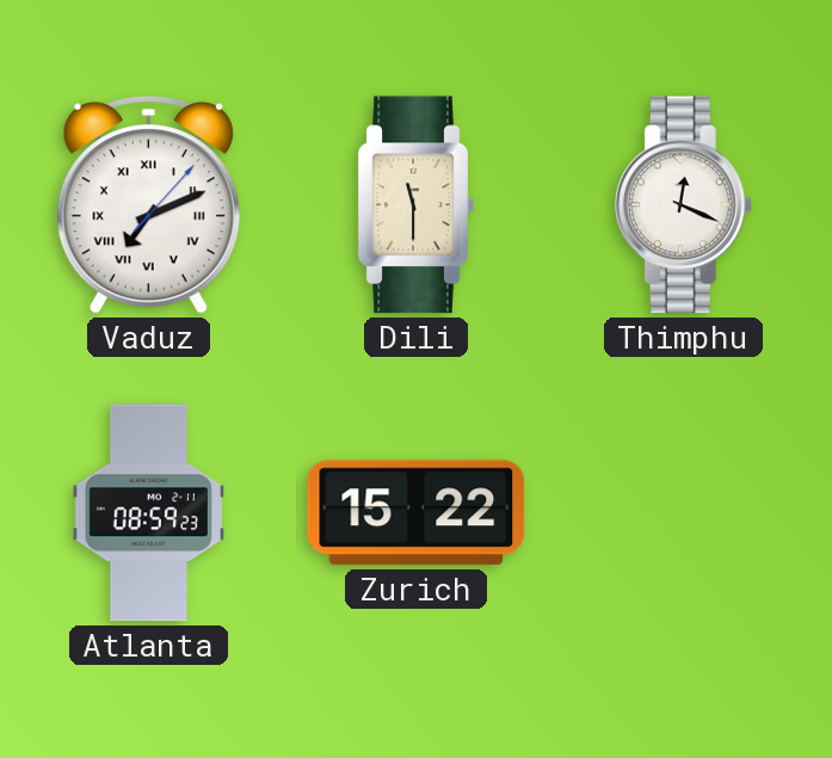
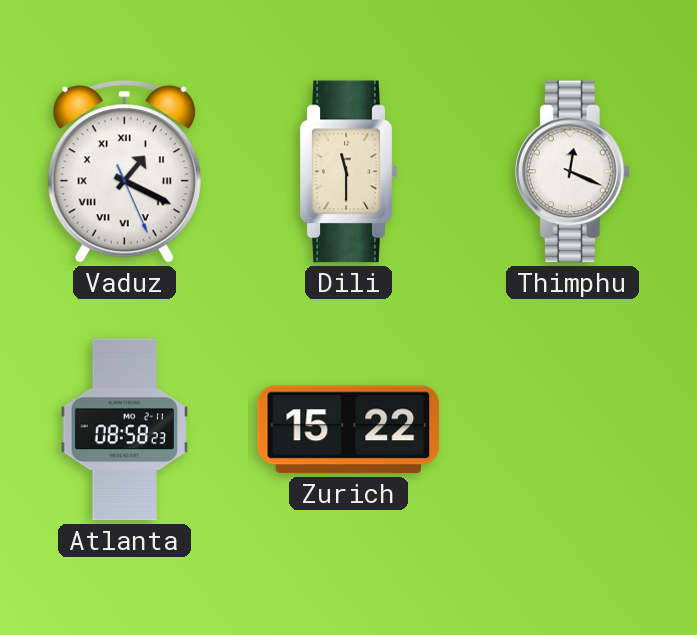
Vaduz: 7:11 -> 1:19
Atlanta: 08:59 -> 08:58
